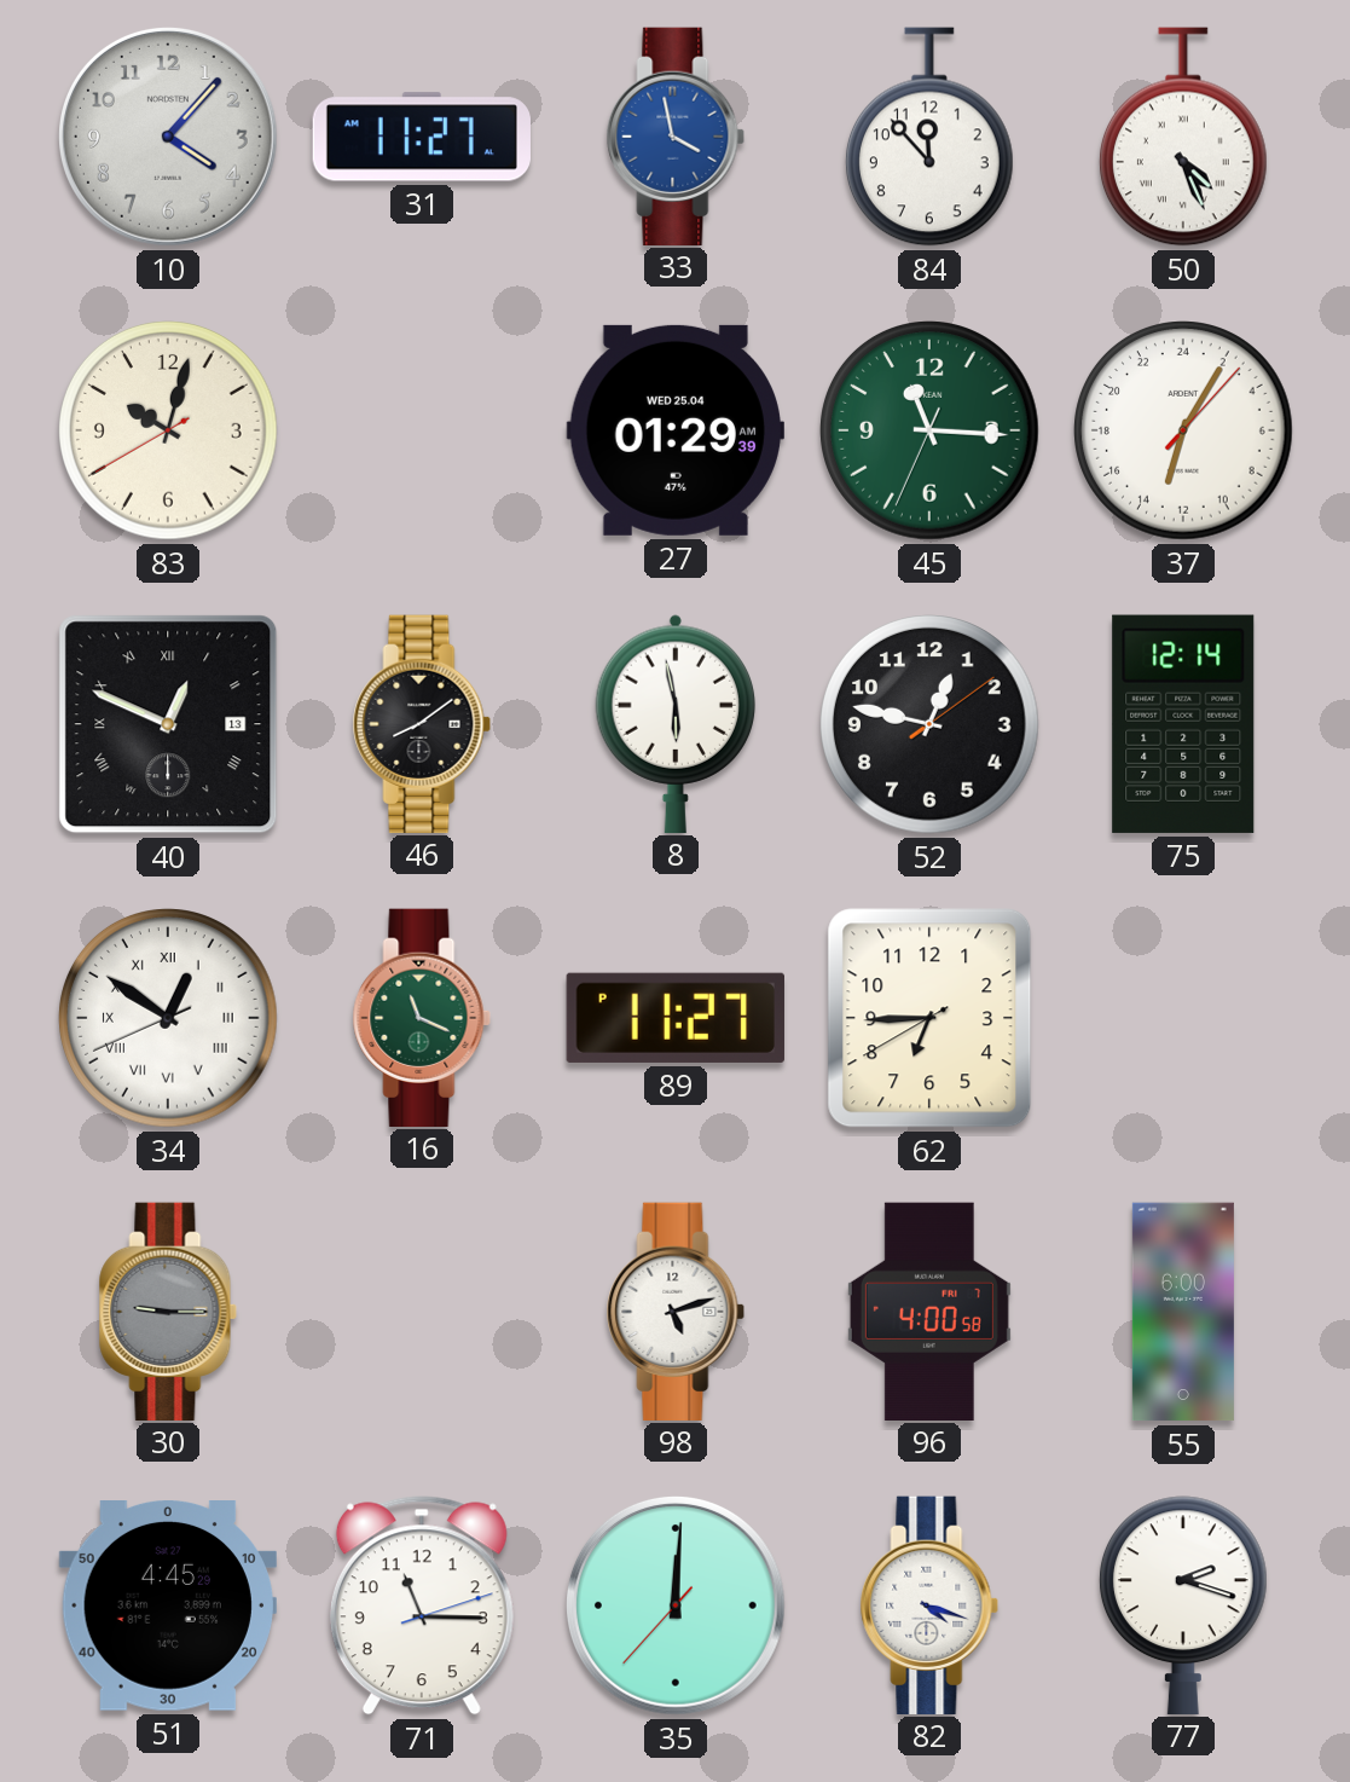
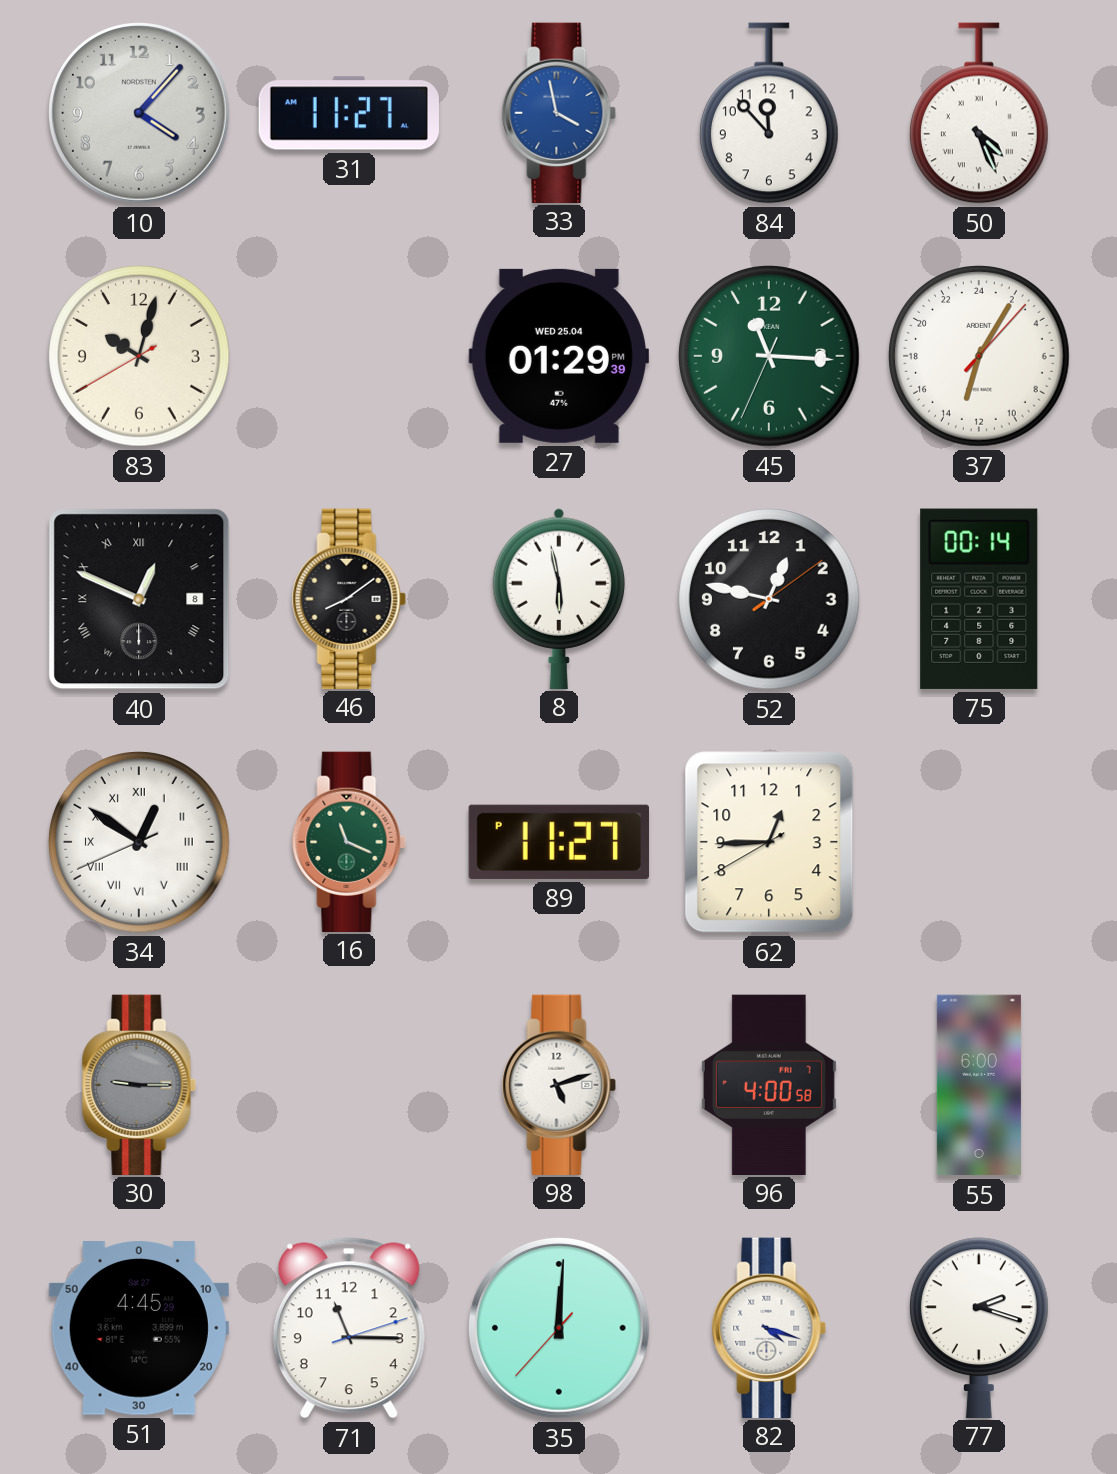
27: 01:29:39 AM -> 01:29:39 PM
40 date: 13 -> 8
75: 12:14 -> 00:14
62: 6:44 -> 12:44
